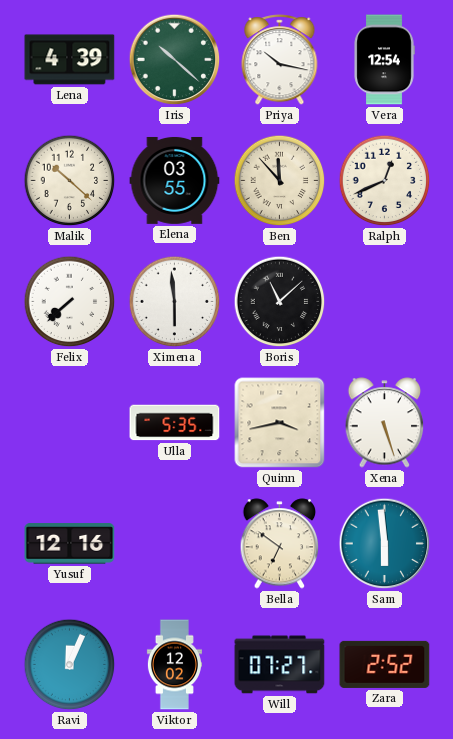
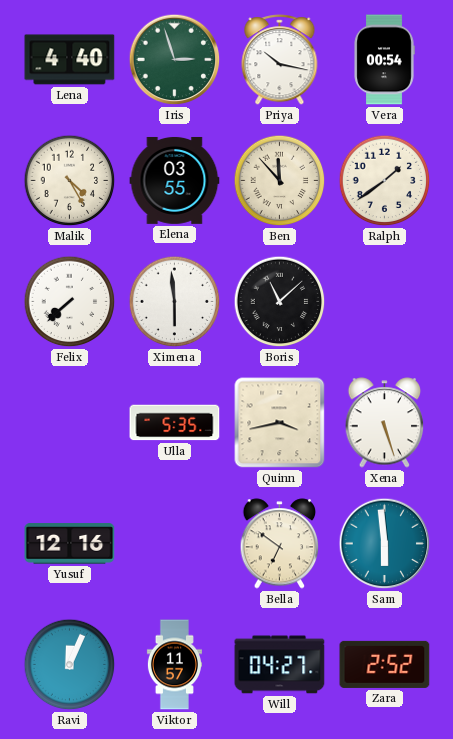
Lena: 4:39 -> 4:40
Iris: 10:22 -> 2:57
Vera: 12:54 -> 00:54
Malik: 10:22 -> 4:25
Ralph: 12:41 -> 1:39
Viktor: 12:02 -> 11:57
Will: 07:27 -> 04:27
